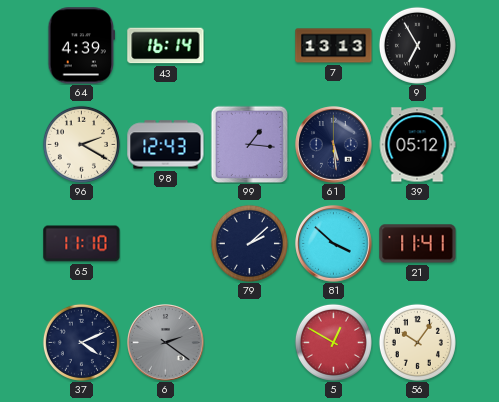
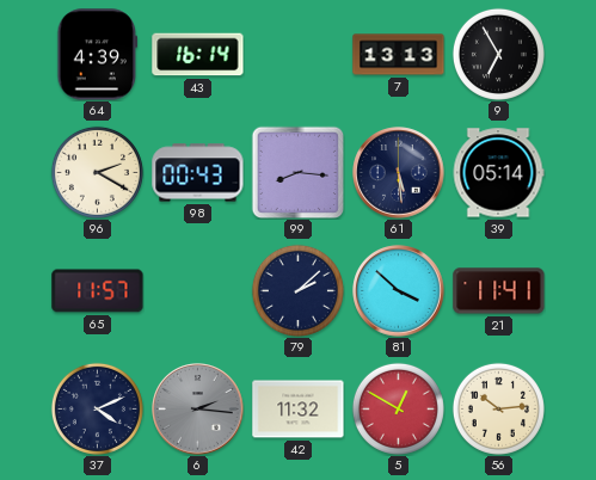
98: 12:43 -> 00:43
99: 1:16 -> 8:16
39: 05:12 -> 05:14
65: 11:10 -> 11:57
6: 2:21 -> 2:16
42: none -> 11:32
56: 10:06 -> 10:14
